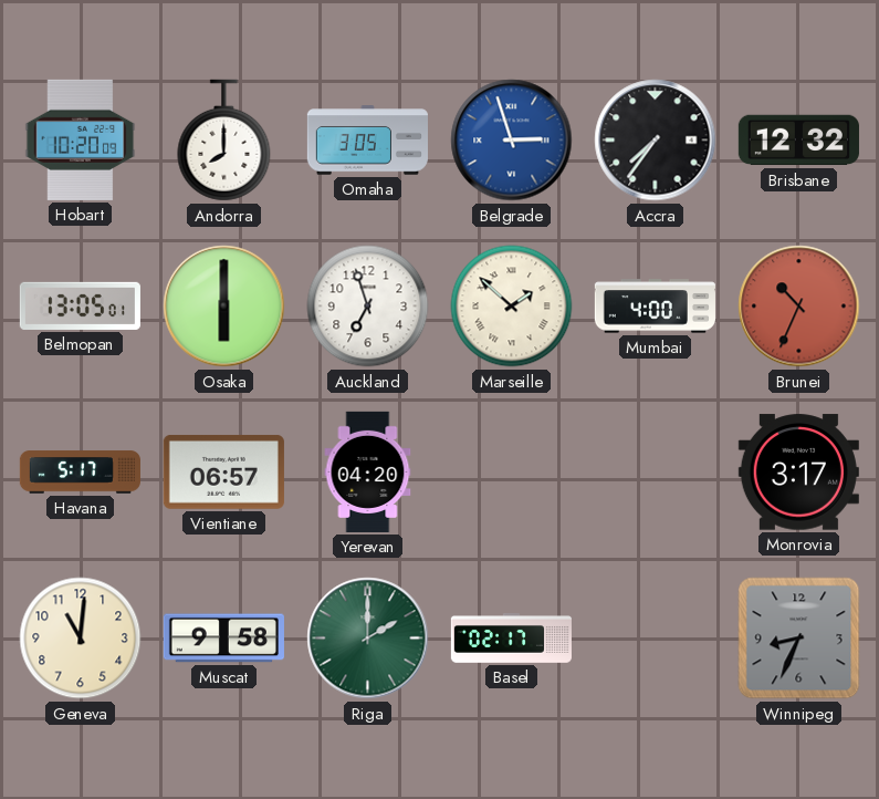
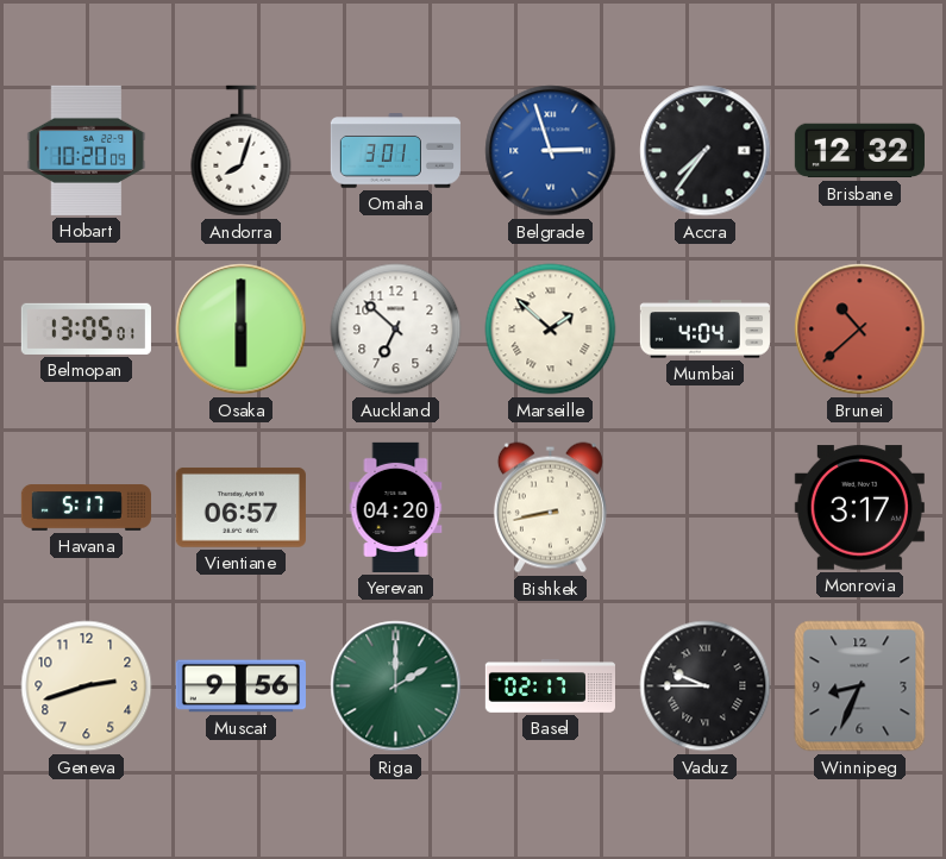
Andorra: 8:00 -> 8:03
Omaha: 3:05 -> 3:01
Auckland: 6:57 -> 6:52
Mumbai: 4:00 -> 4:04
Brunei: 10:34 -> 10:38
Bishkek: none -> 8:43
Geneva: 11:01 -> 2:42
Muscat: 9:58 -> 9:56
Vaduz: none -> 9:45
